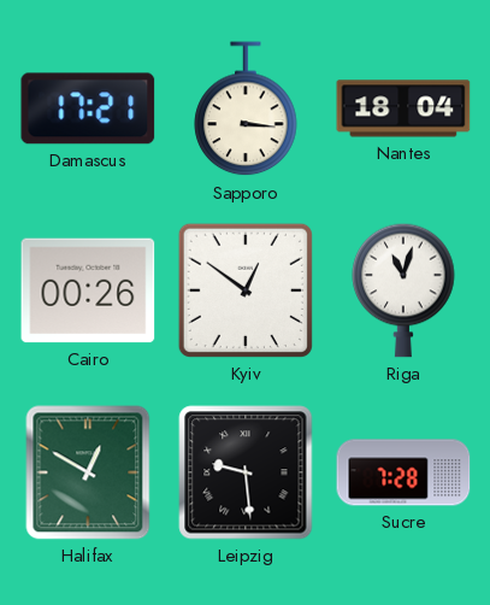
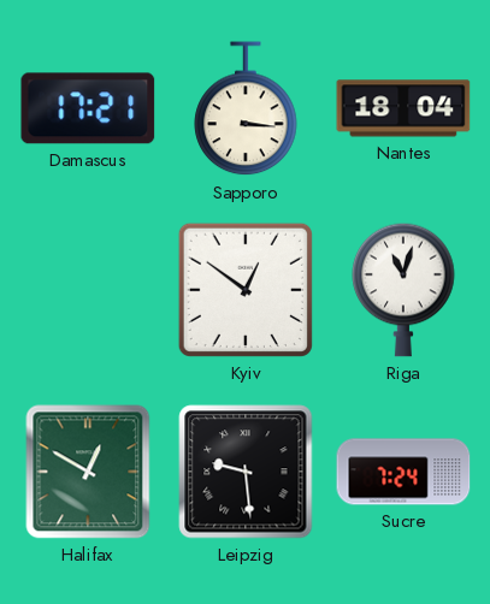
Cairo: 00:26 -> none
Sucre: 7:28 -> 7:24
